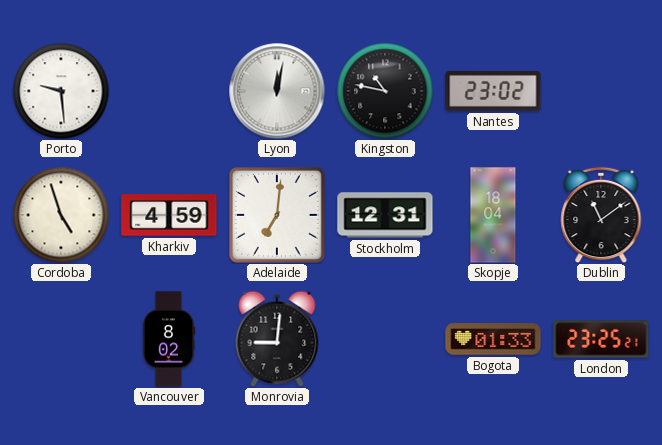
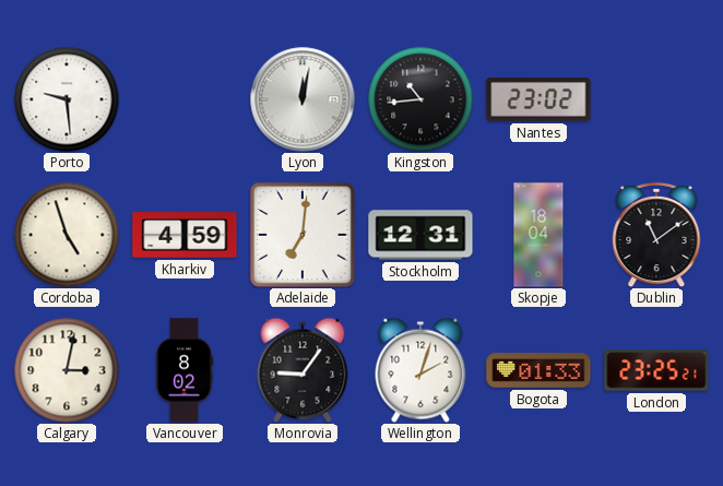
Kingston: 10:47 -> 10:44
Calgary: none -> 3:02
Monrovia: 9:01 -> 9:06
Wellington: none -> 2:03
